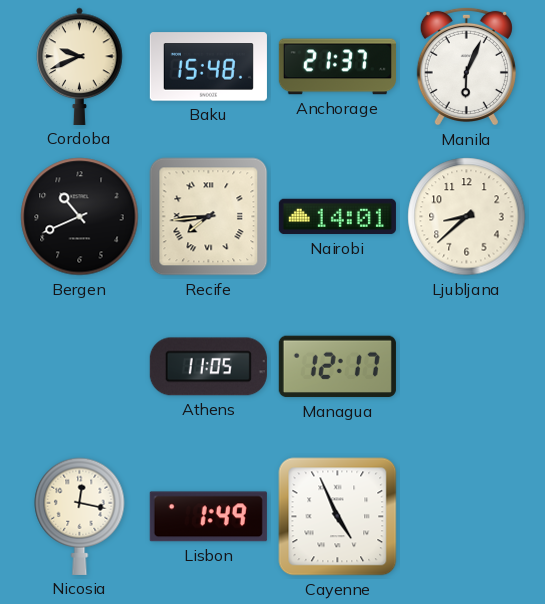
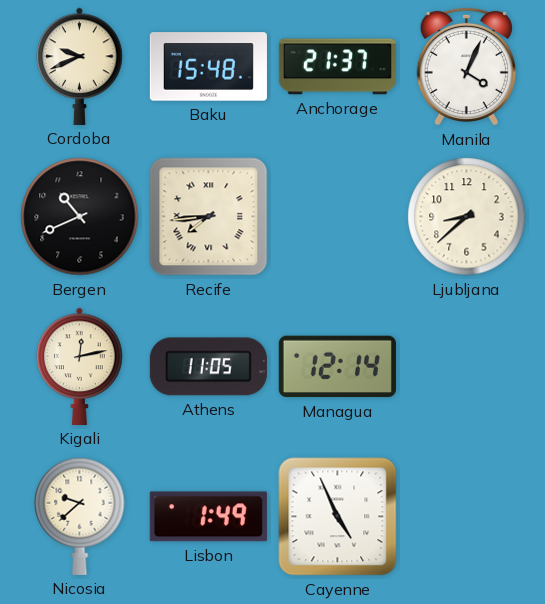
Manila: 6:04 -> 4:04
Nairobi: 14:01 -> none
Kigali: none -> 12:13
Managua: 12:17 -> 12:14
Nicosia: 12:17 -> 9:38
